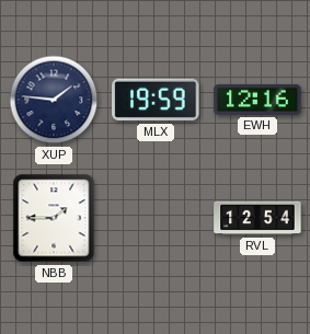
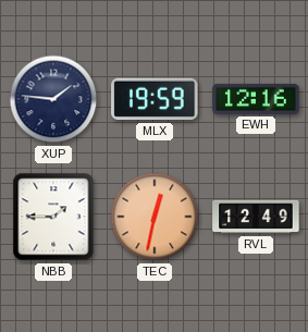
TEC: none -> 12:32
RVL: 12:54 -> 12:49
